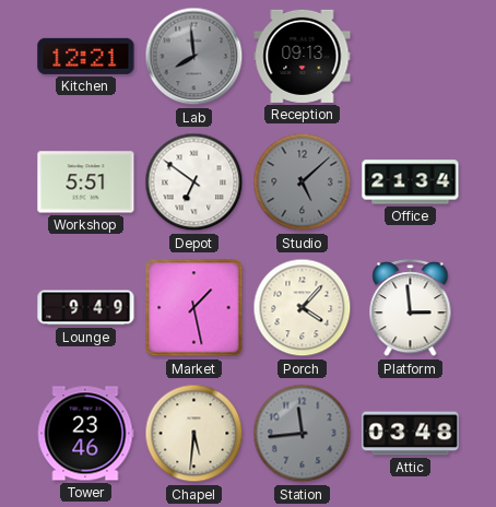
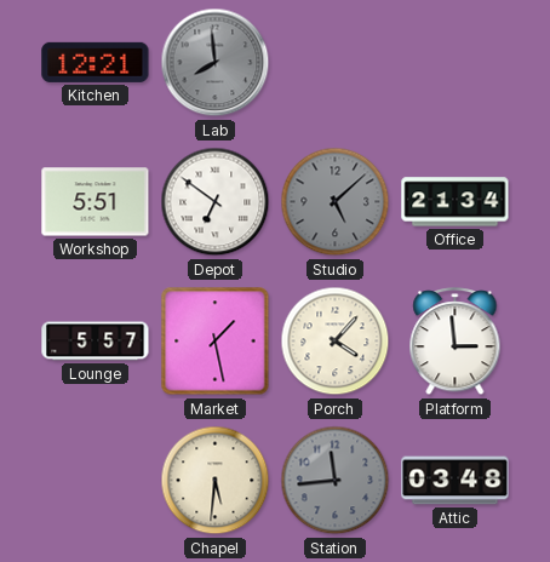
Reception: 09:13 -> none
Lounge: 9:49 -> 5:57
Tower: 23:46 -> none
